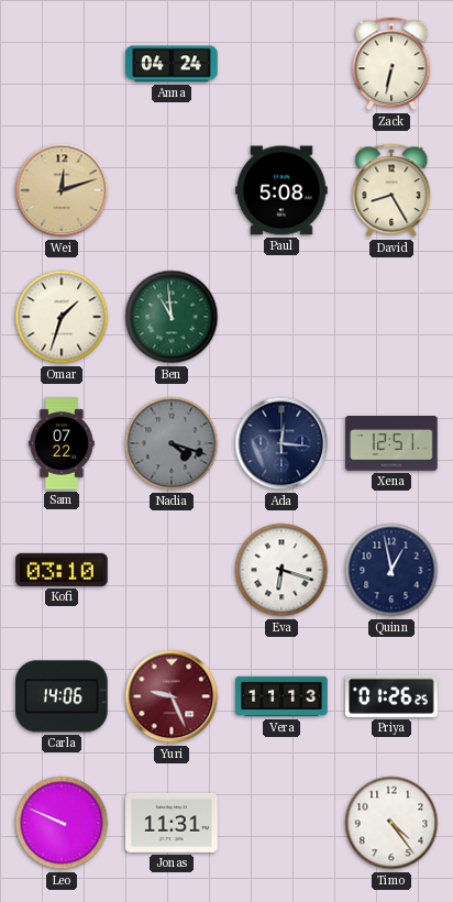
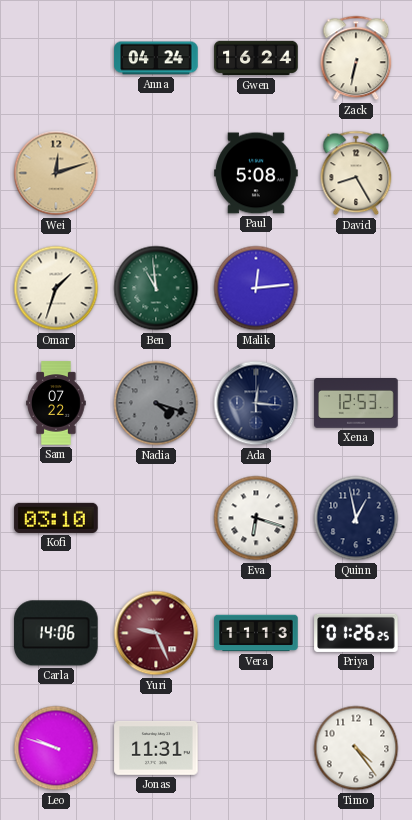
Gwen: none -> 16:24
Malik: none -> 12:14
Xena: 12:51 -> 12:53
Leo: 9:49 -> 9:48
